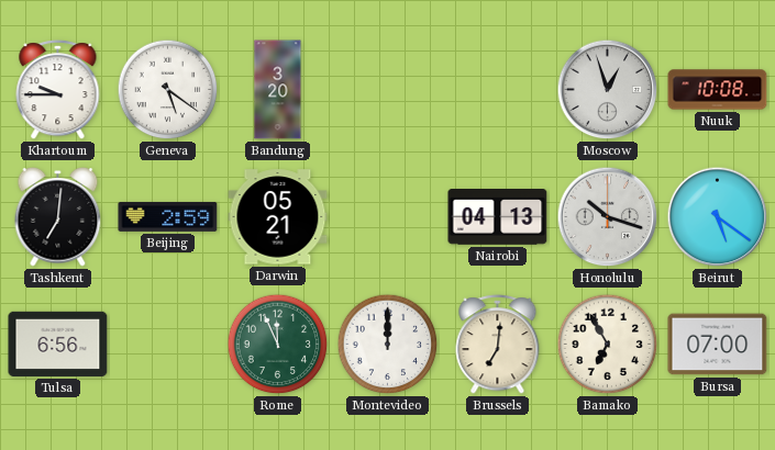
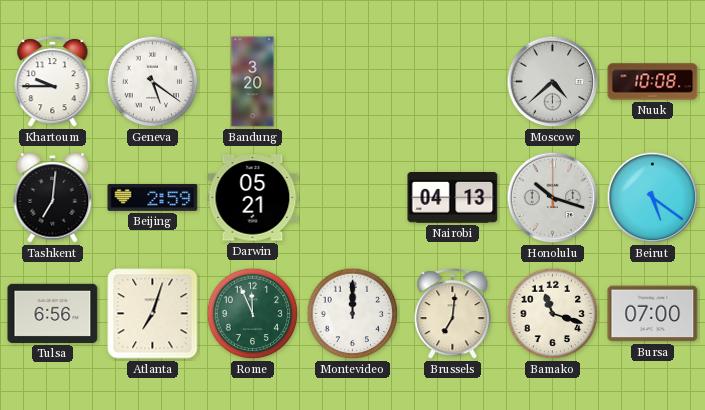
Moscow: 12:57 -> 4:38
Atlanta: none -> 7:03
Bamako: 6:55 -> 11:18
